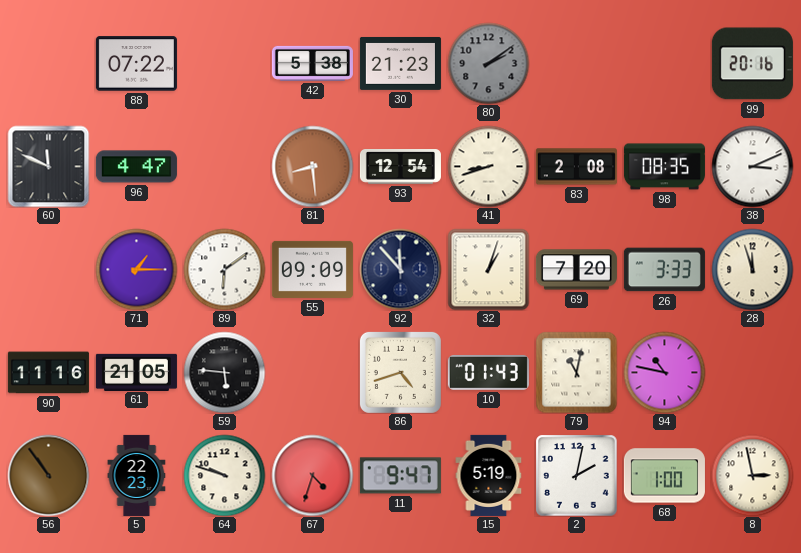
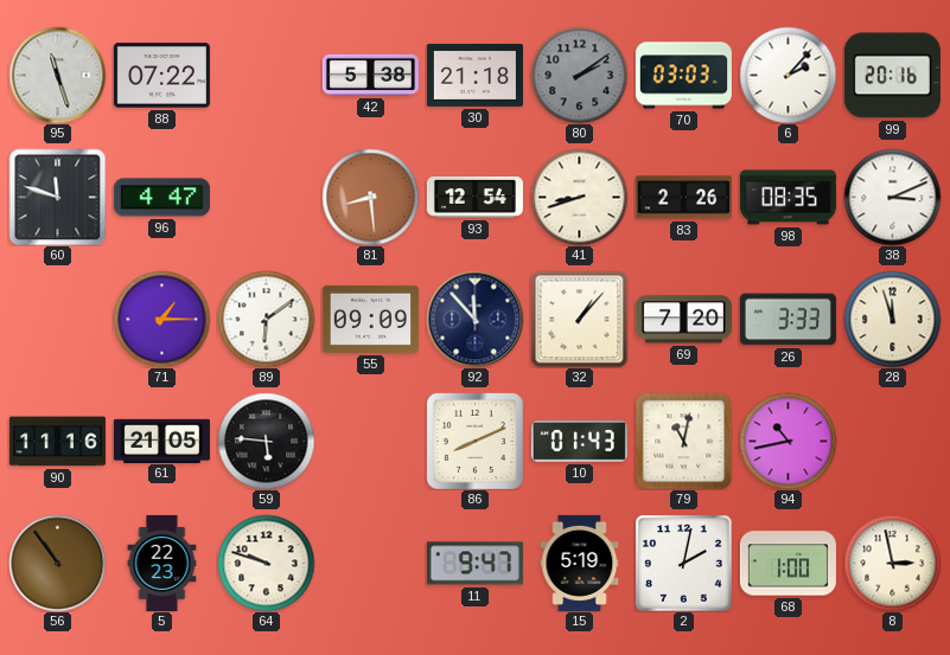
95: none -> 11:27
30: 21:23 -> 21:18
70: none -> 03:03
6: none -> 2:07
60: 11:49 -> 11:48
83: 2:08 -> 2:26
32: 1:03 -> 1:07
86: 4:42 -> 8:11
94: 10:47 -> 10:43
67: 4:33 -> none
